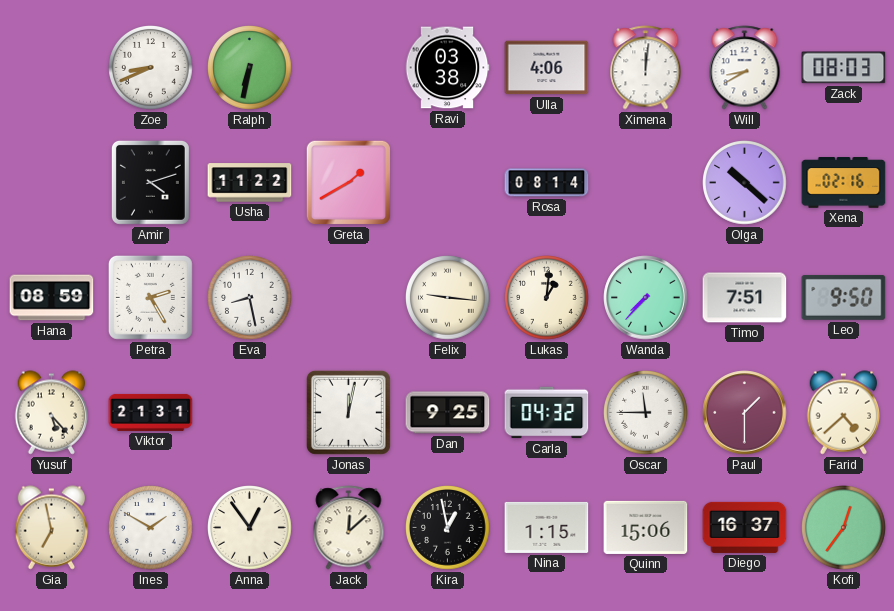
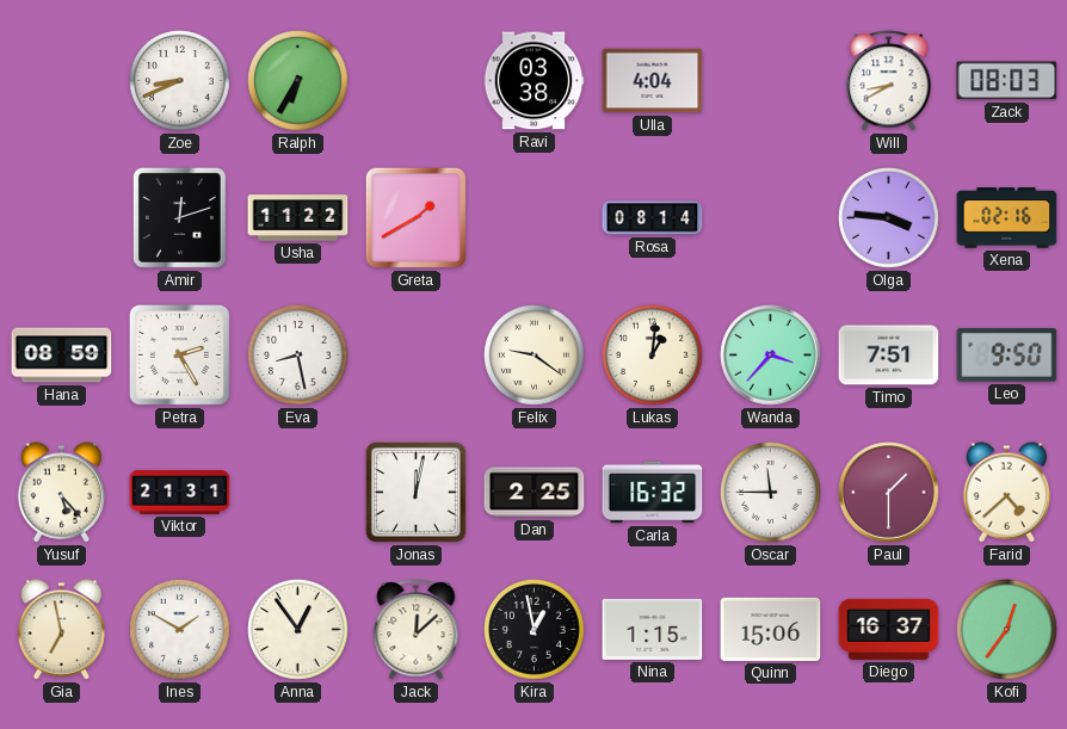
Ralph: 6:32 -> 6:35
Ulla: 4:06 -> 4:04
Ximena: 12:01 -> none
Amir: 4:12 -> 12:12
Olga: 10:22 -> 3:46
Felix: 9:16 -> 9:21
Wanda: 7:37 -> 3:37
Dan: 9:25 -> 2:25
Carla: 04:32 -> 16:32
